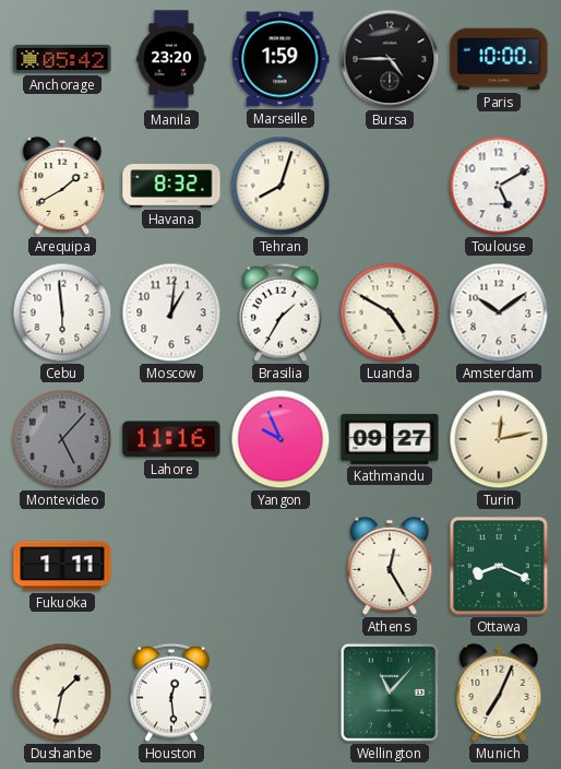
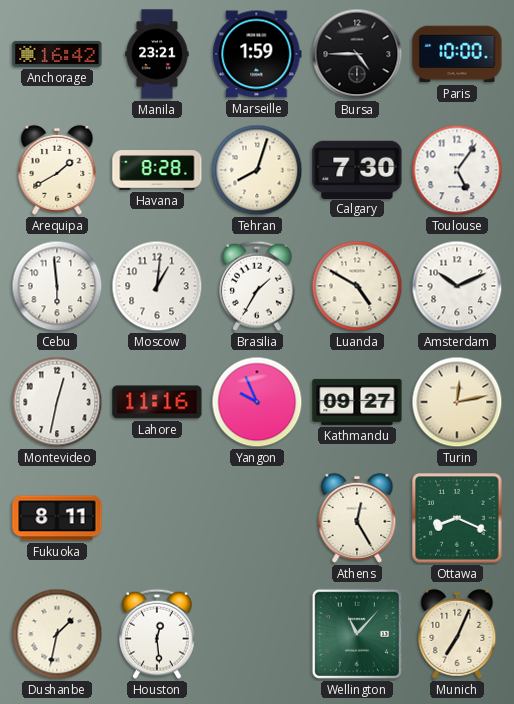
Anchorage: 05:42 -> 16:42
Manila: 23:20 -> 23:21
Havana: 8:32 -> 8:28
Calgary: none -> 7:30
Toulouse: 5:10 -> 5:06
Amsterdam: 10:09 -> 10:11
Montevideo: 5:07 -> 12:32
Montevideo dial: grey -> white
Fukuoka: 1:11 -> 8:11
